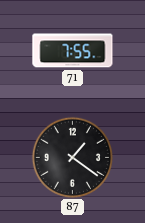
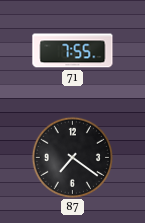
87: 1:21 -> 7:21
